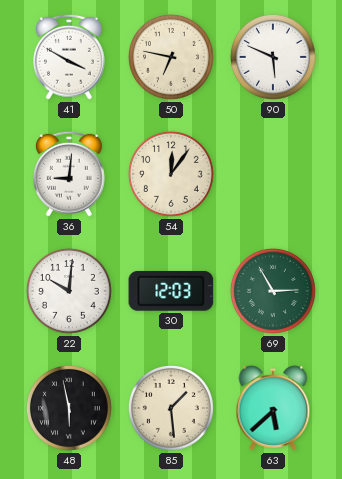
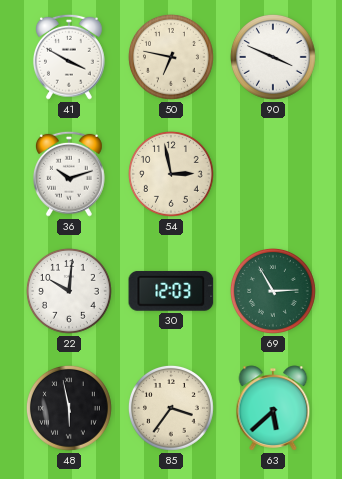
90: 5:49 -> 3:49
36: 9:01 -> 10:12
54: 12:06 -> 2:58
85: 1:29 -> 3:36
